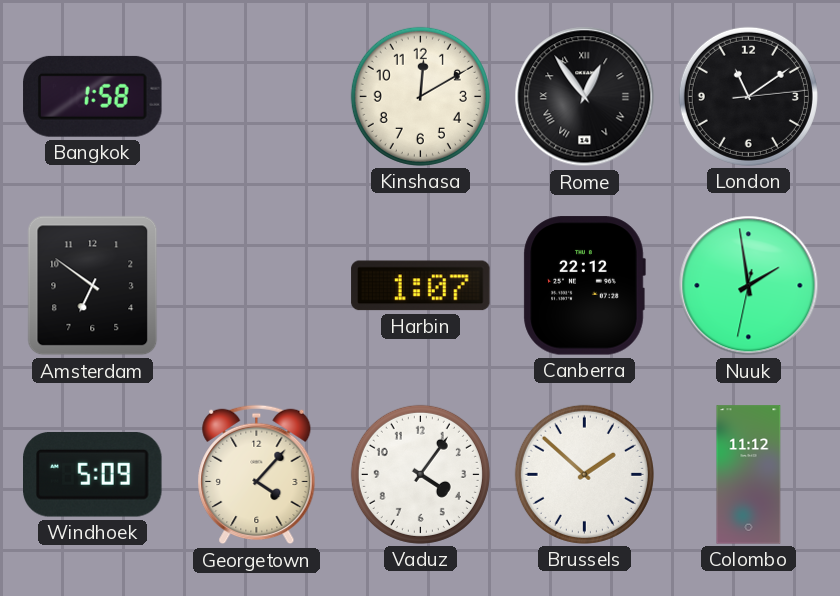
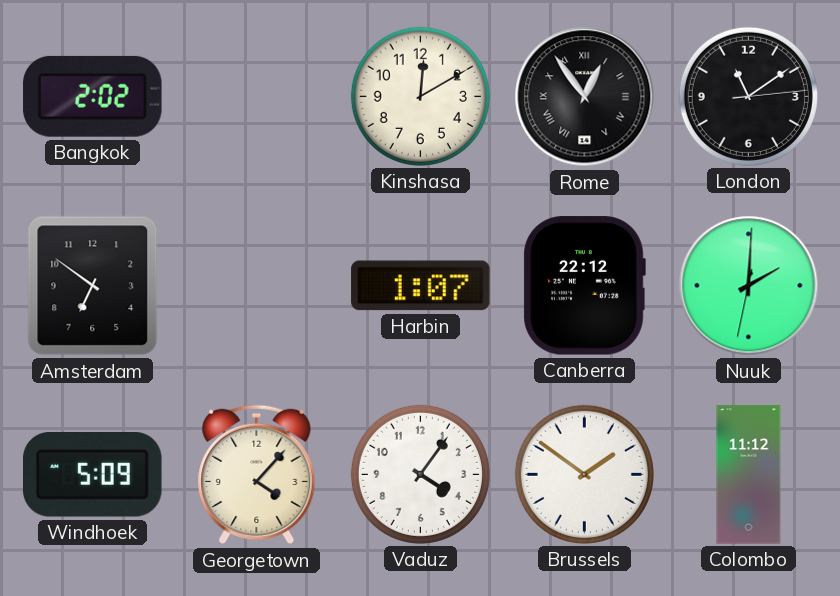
Bangkok: 1:58 -> 2:02
Nuuk: 1:58 -> 2:00
Brussels: 1:52 -> 1:51
